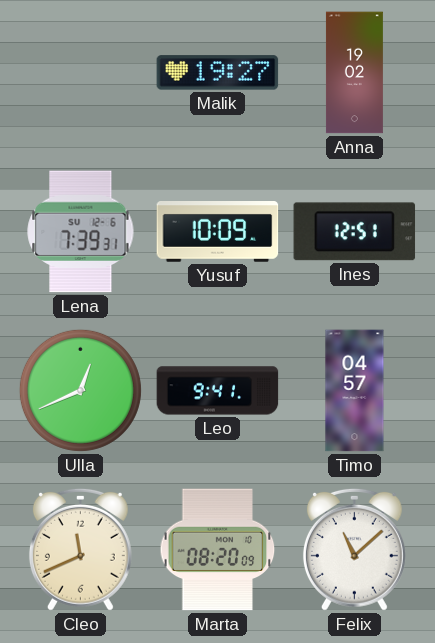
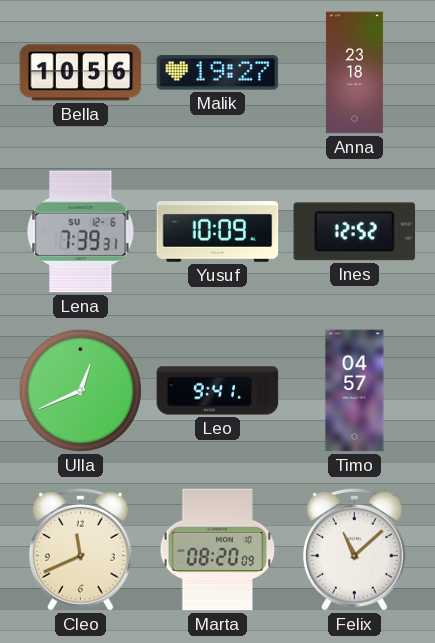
Bella: none -> 10:56
Anna: 19:02 -> 23:18
Ines: 12:51 -> 12:52
